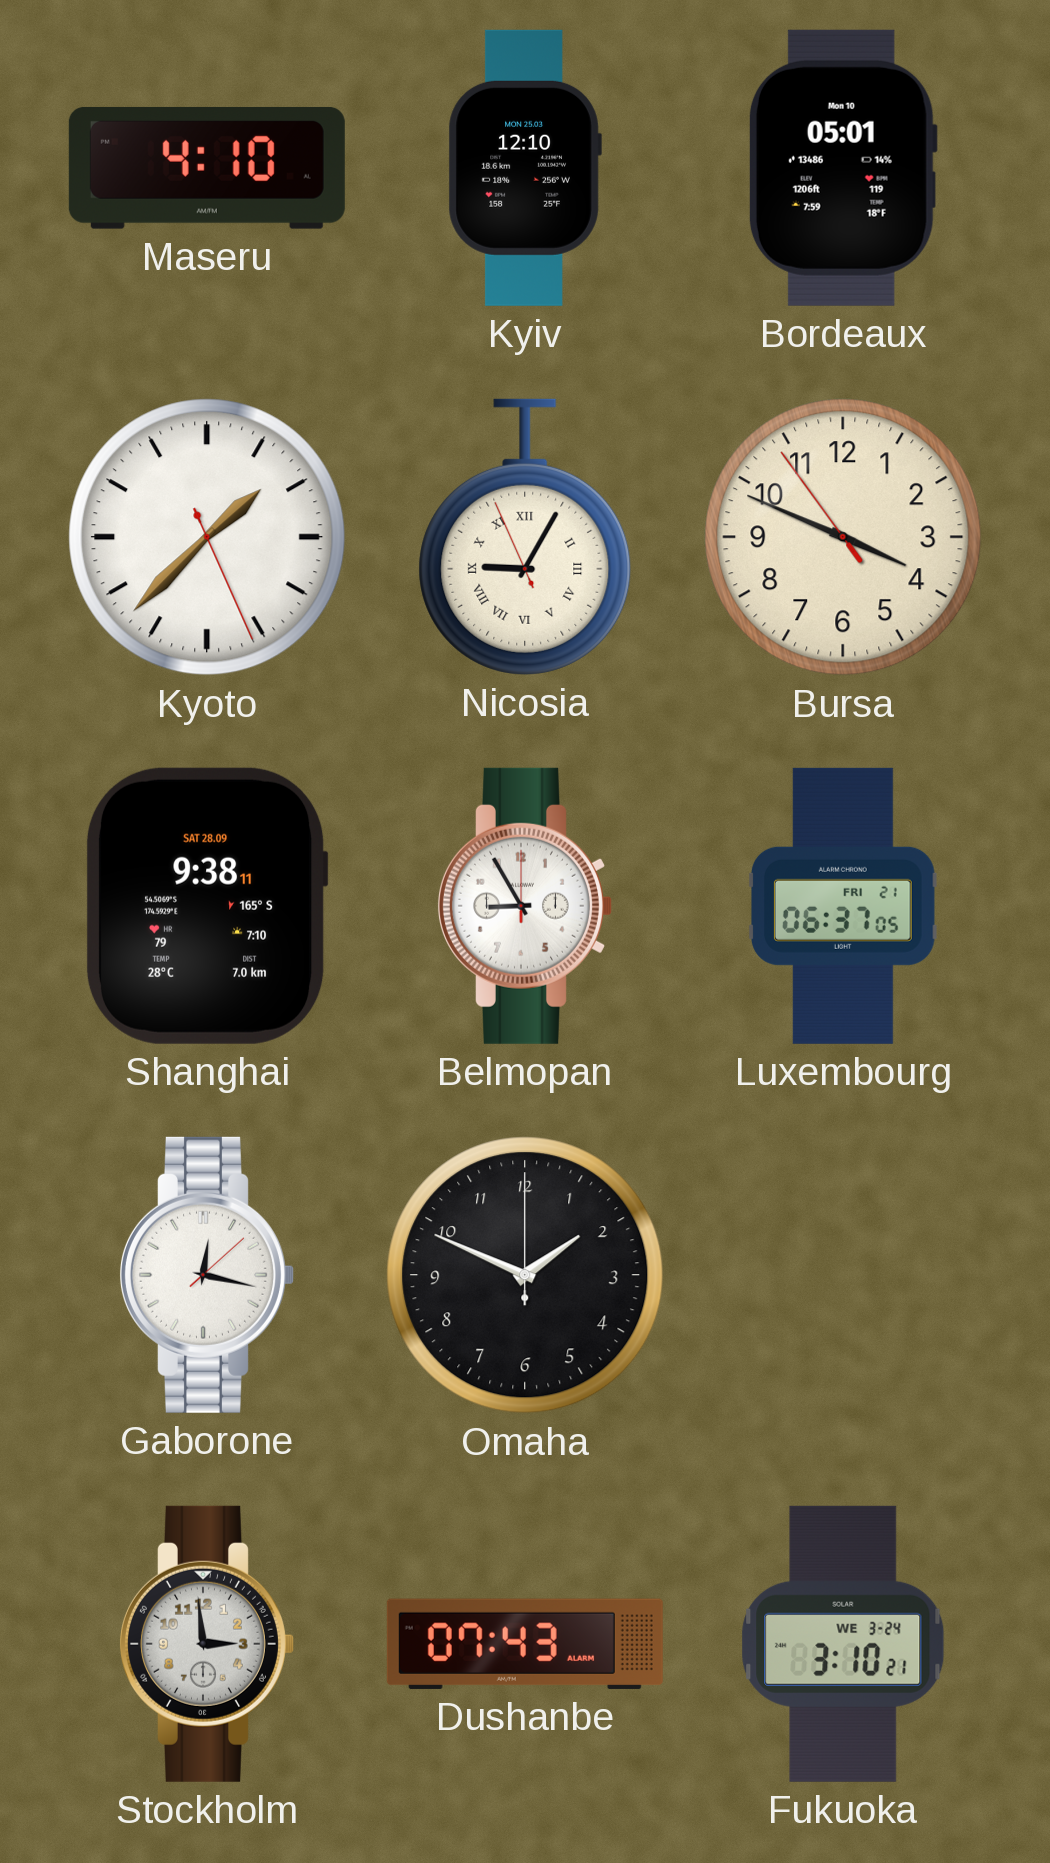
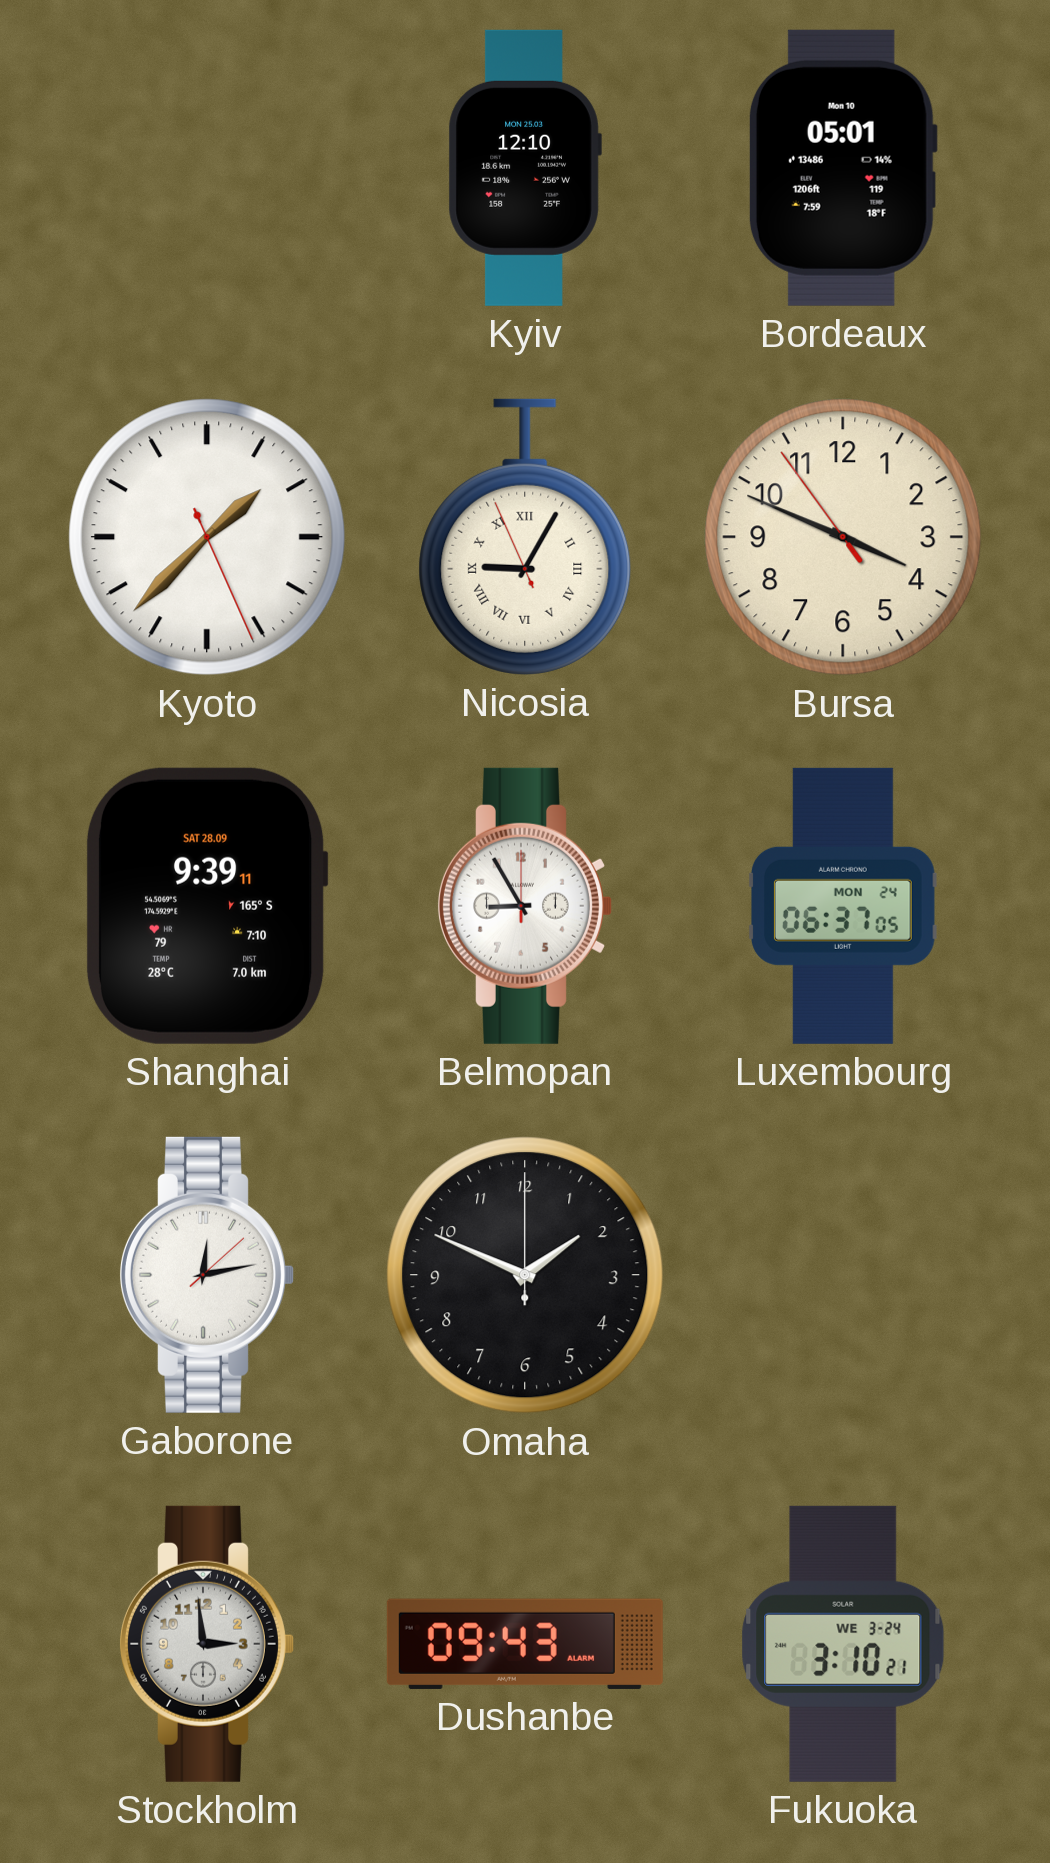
Maseru: 4:10 -> none
Shanghai: 9:38 -> 9:39
Luxembourg date: FRI 21 -> MON 24
Gaborone: 12:17 -> 12:13
Dushanbe: 07:43 -> 09:43
